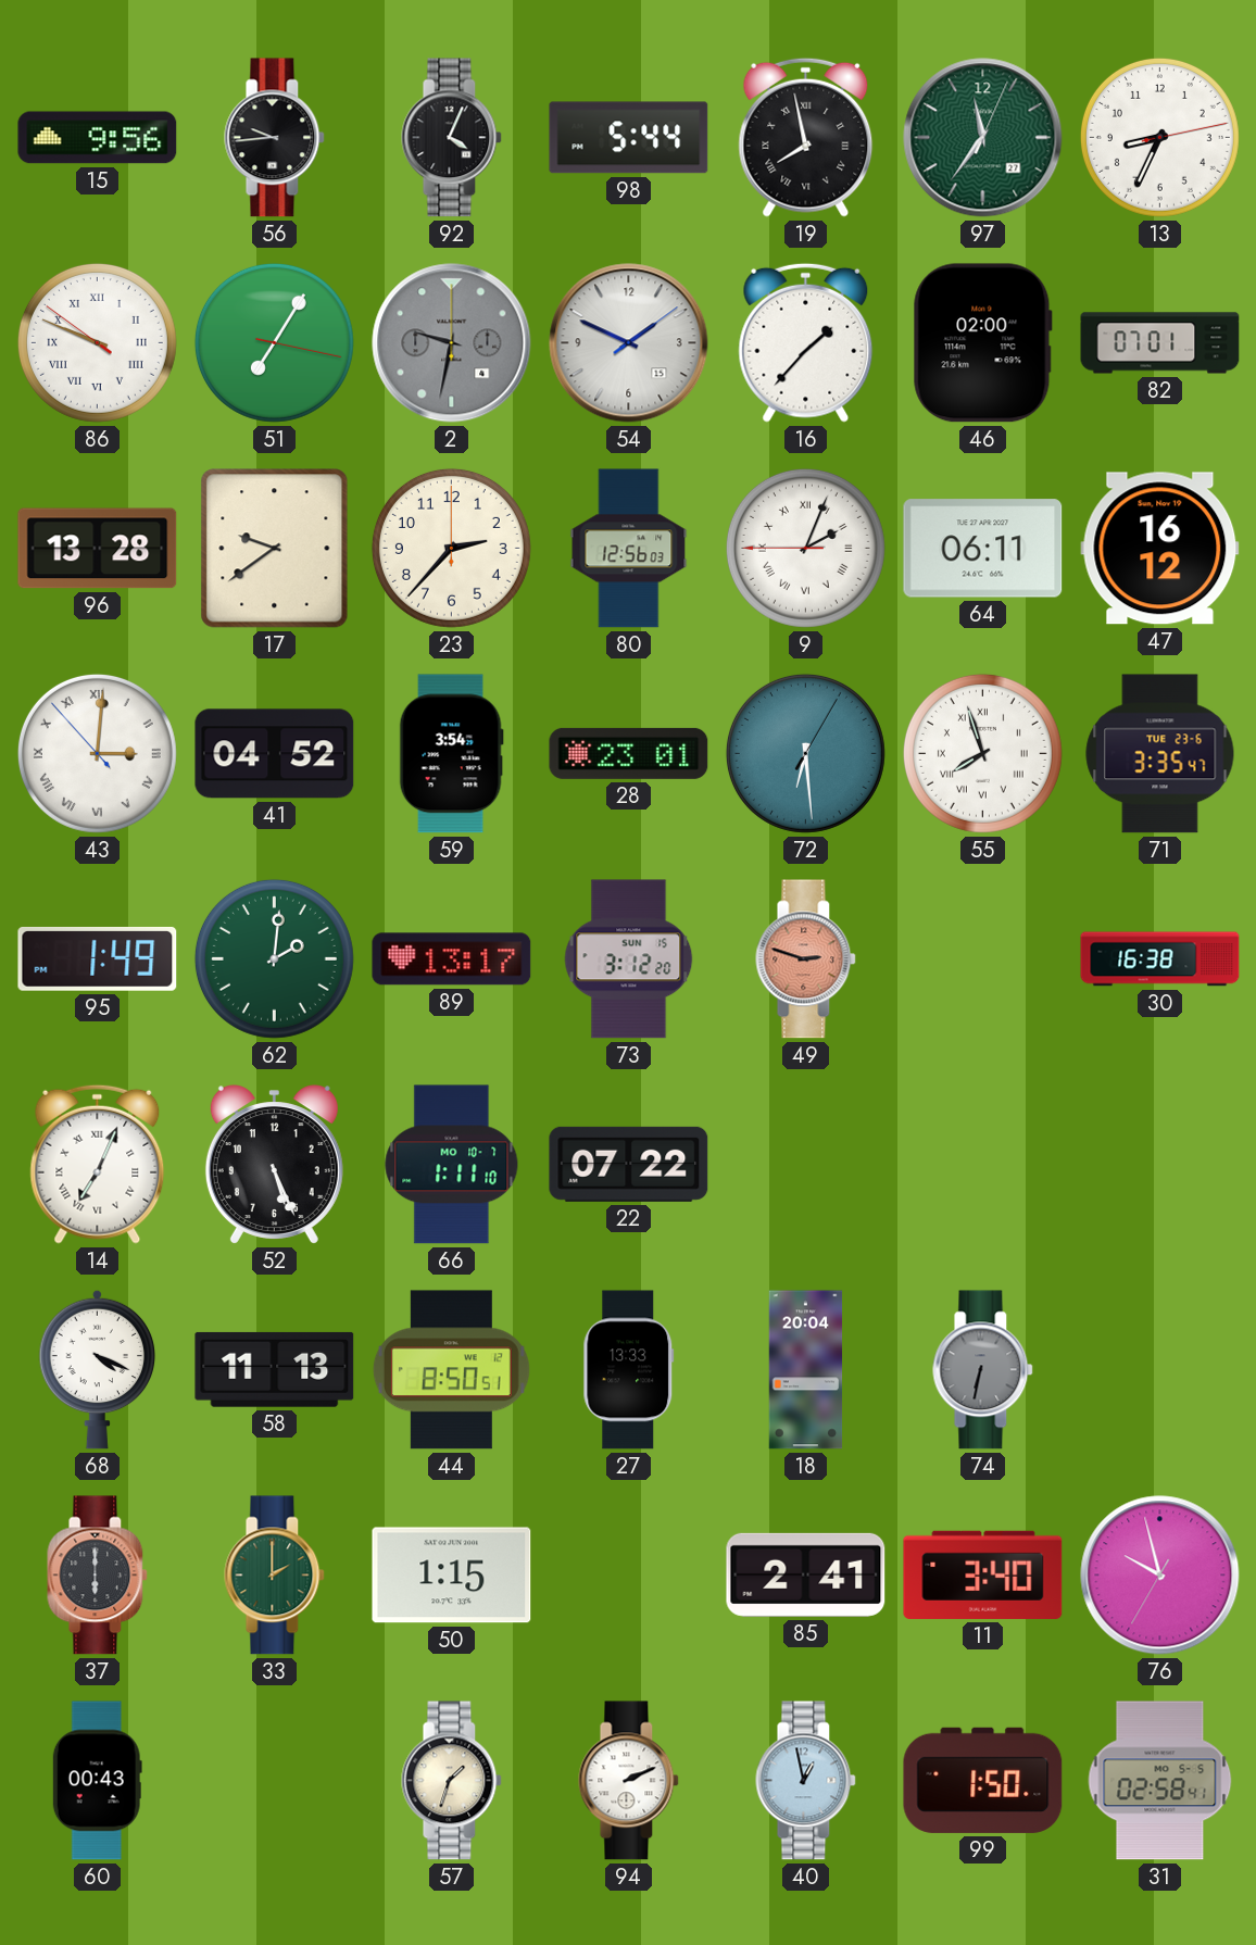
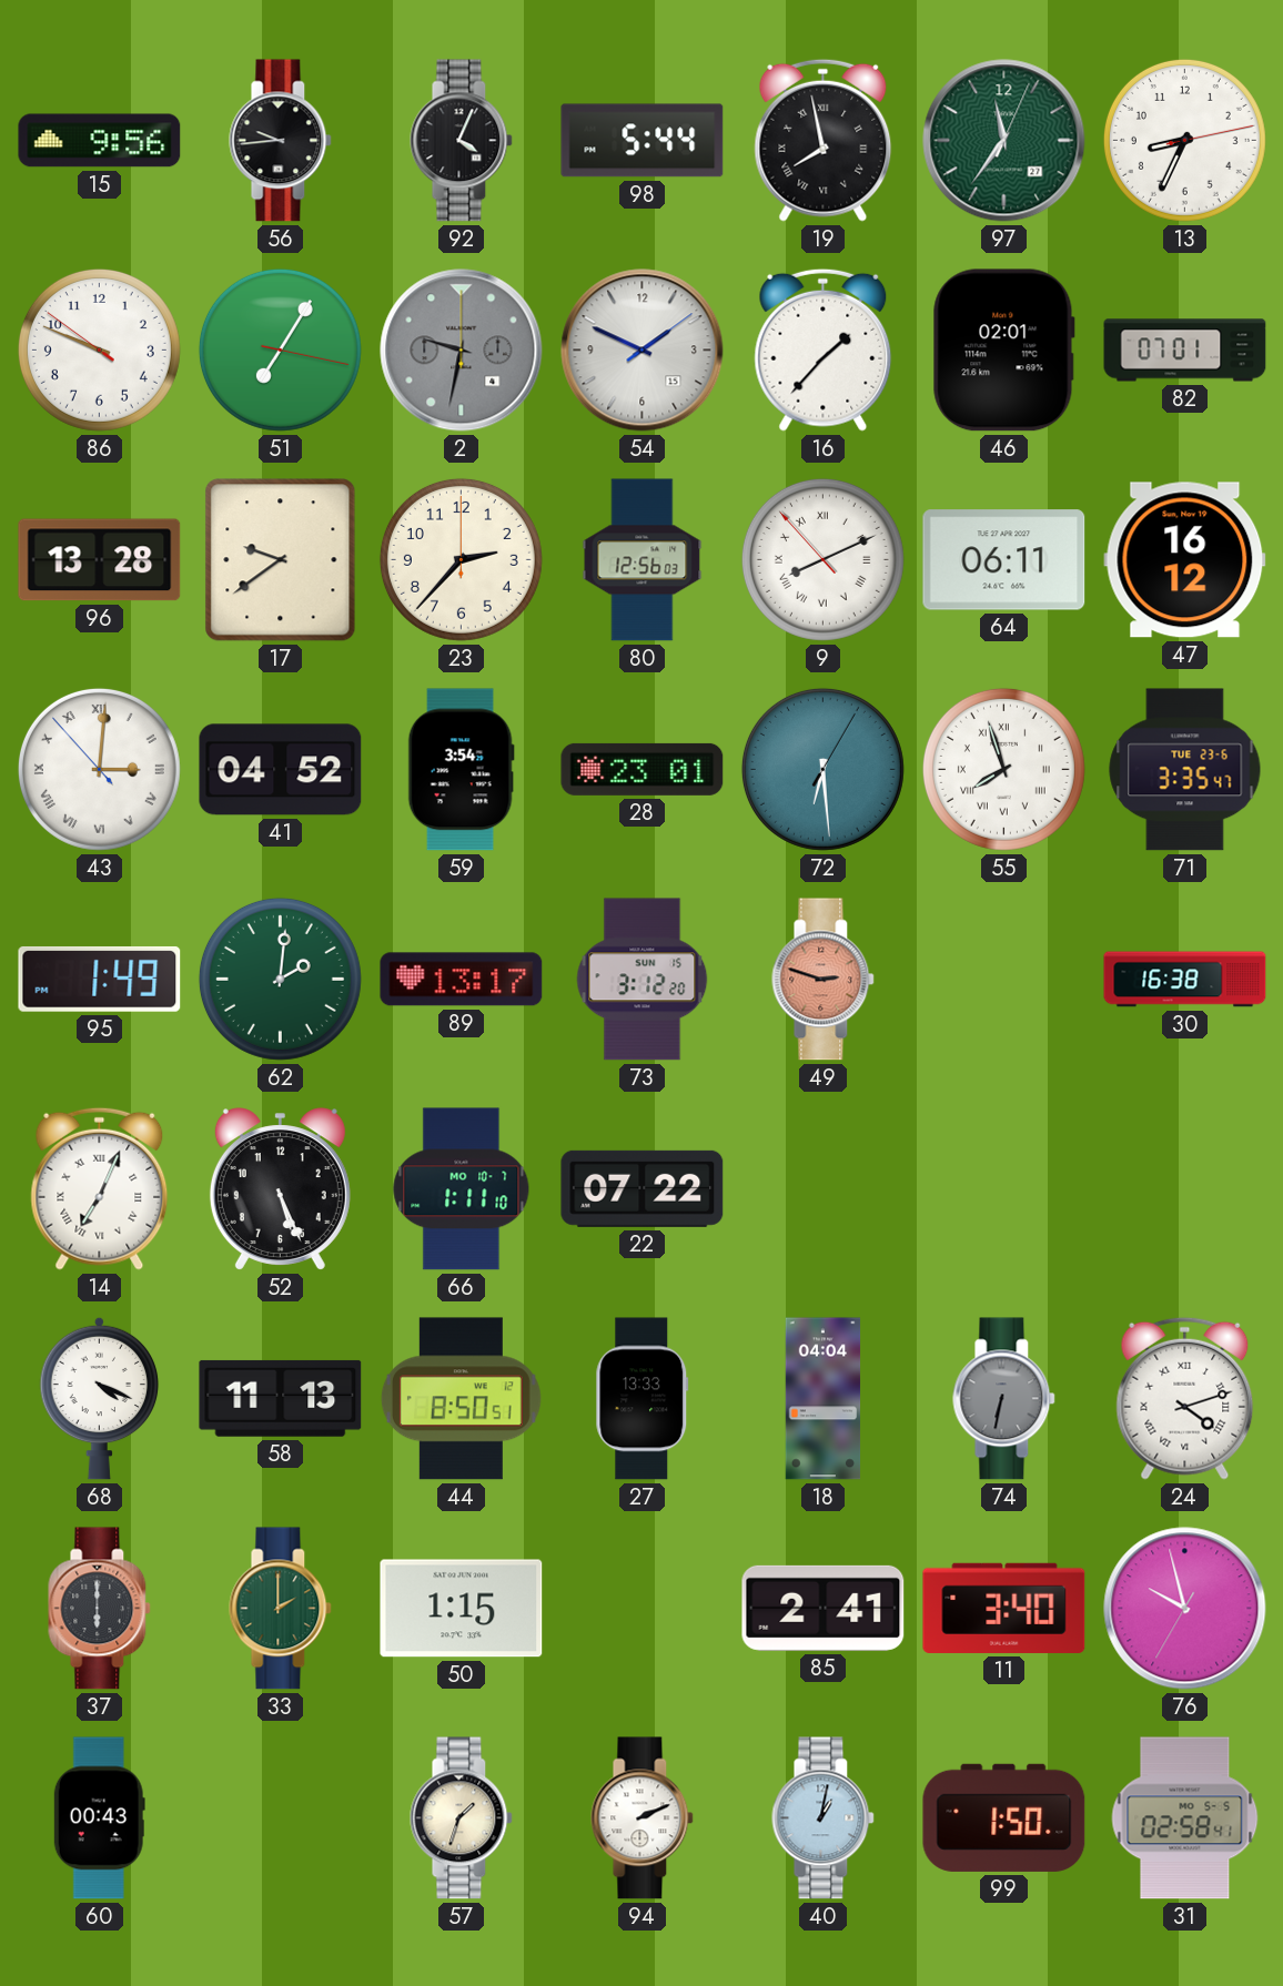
86 numerals: Roman -> Arabic
46: 02:00 -> 02:01
9: 2:03 -> 8:10
18: 20:04 -> 04:04
24: none -> 4:12
40: 12:58 -> 1:02
